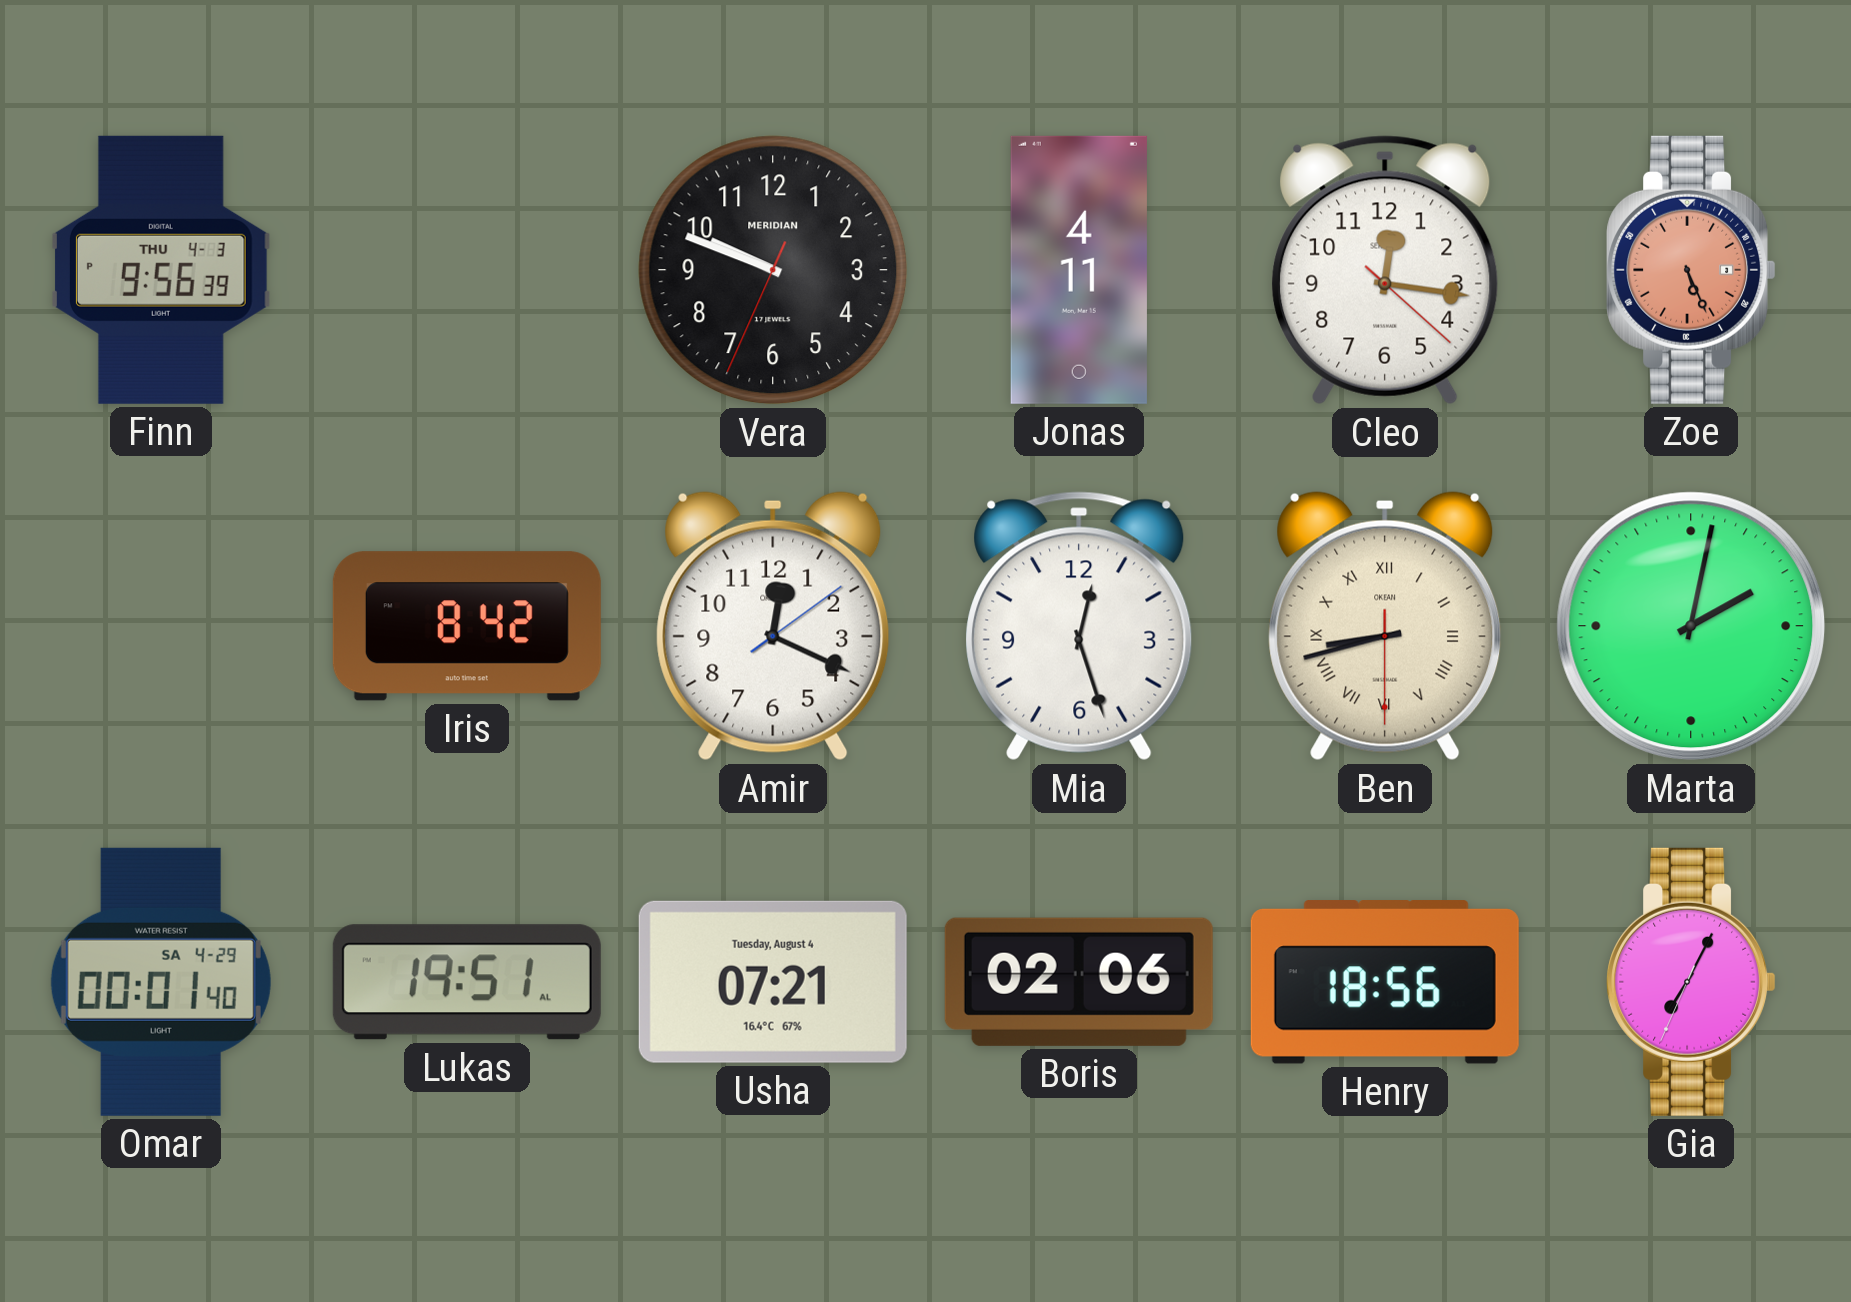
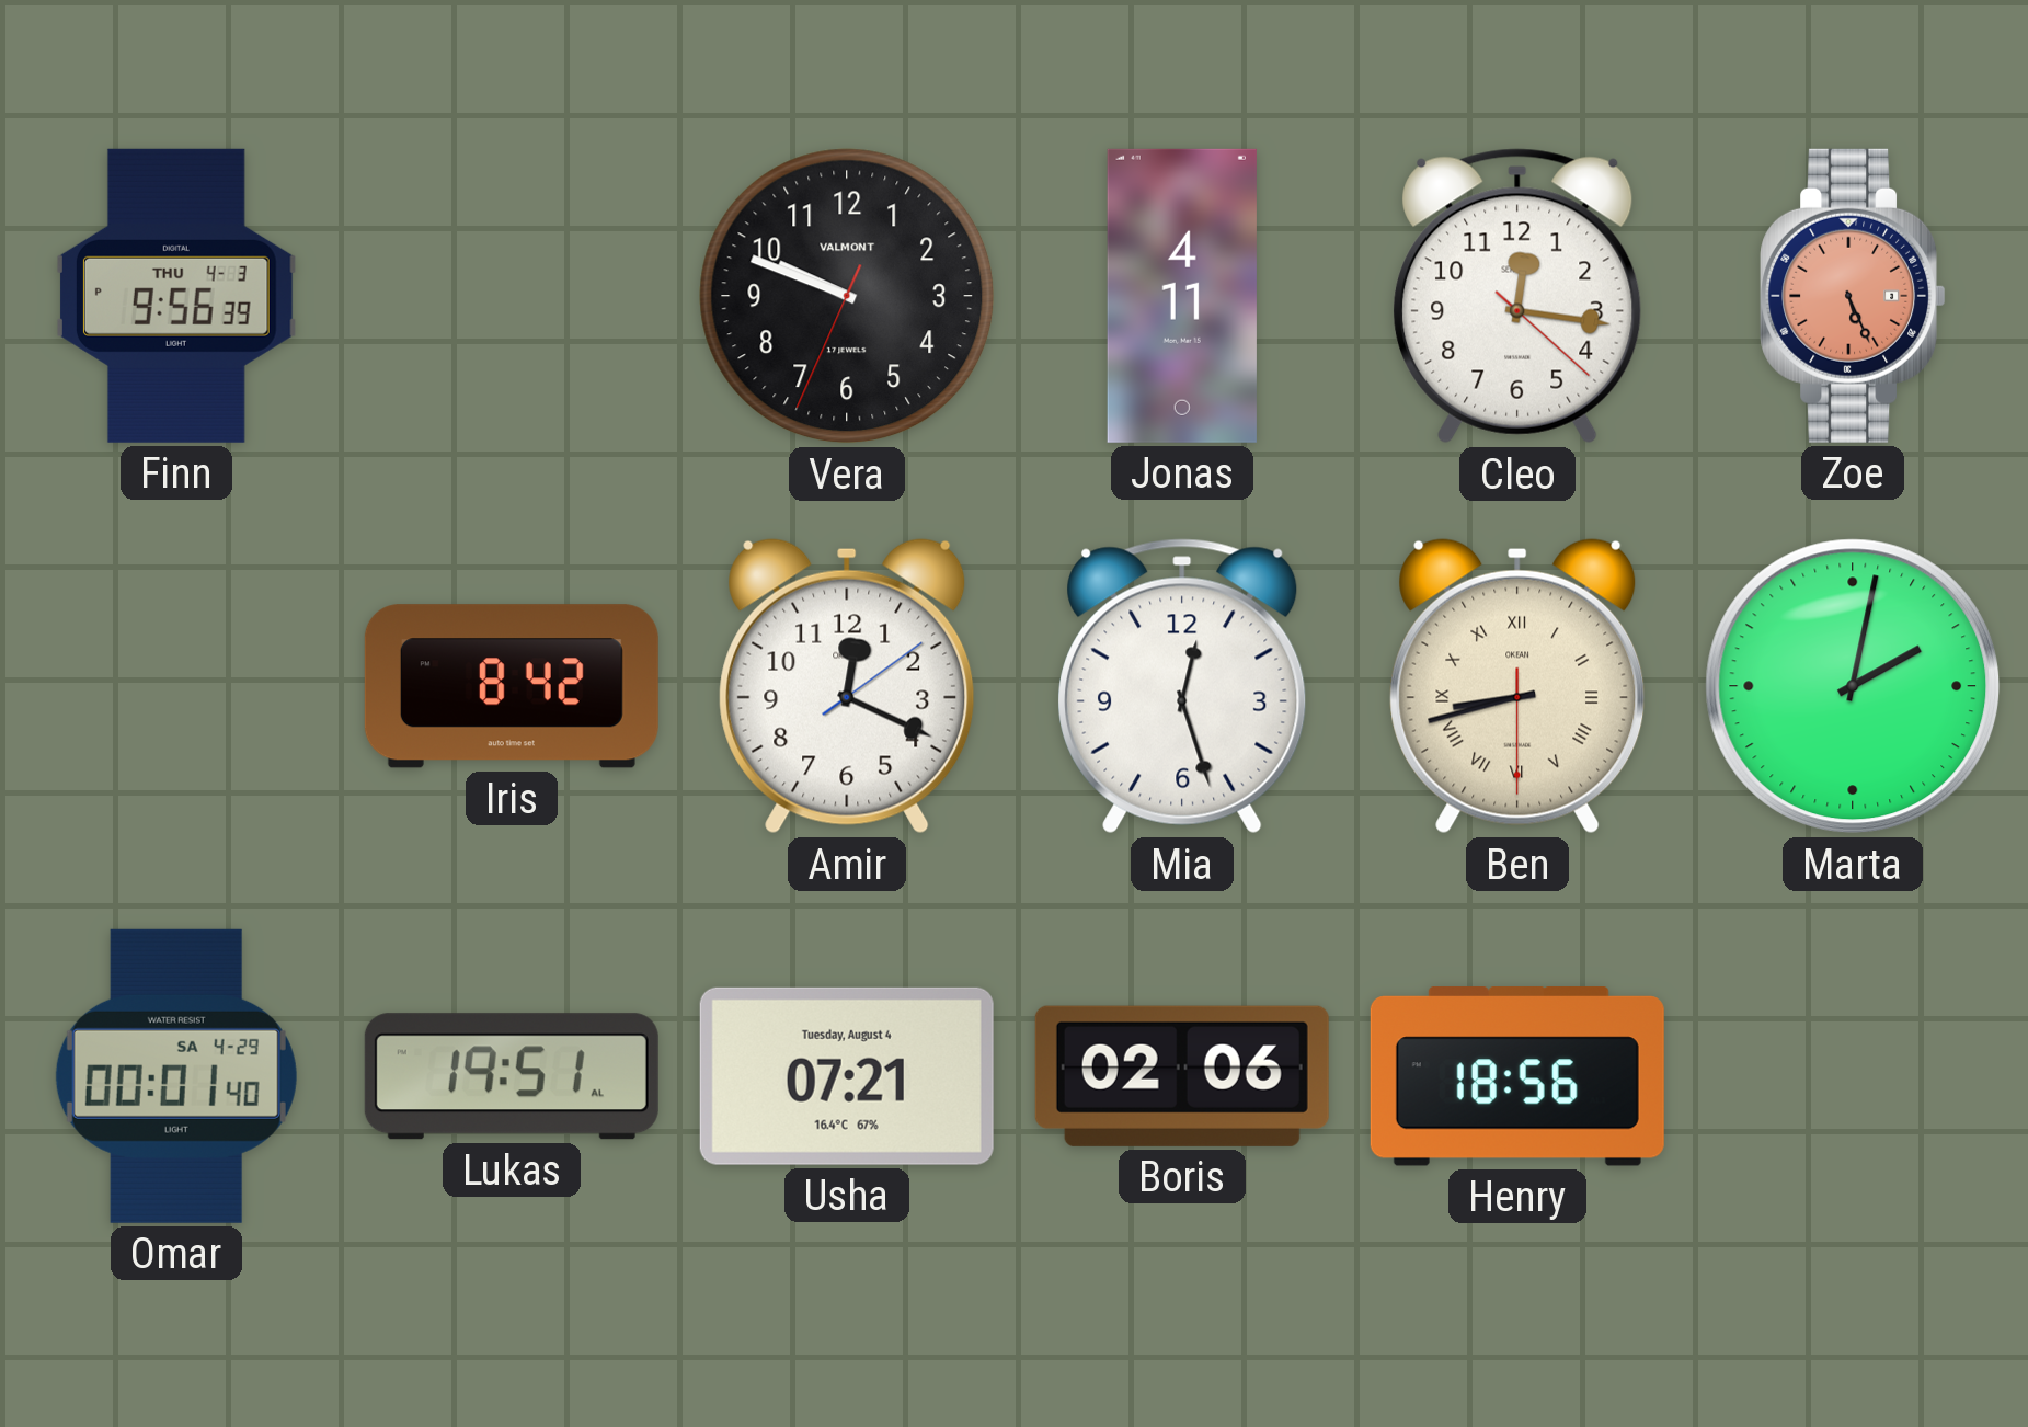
Vera brand: MERIDIAN -> VALMONT
Gia: 7:04 -> none
